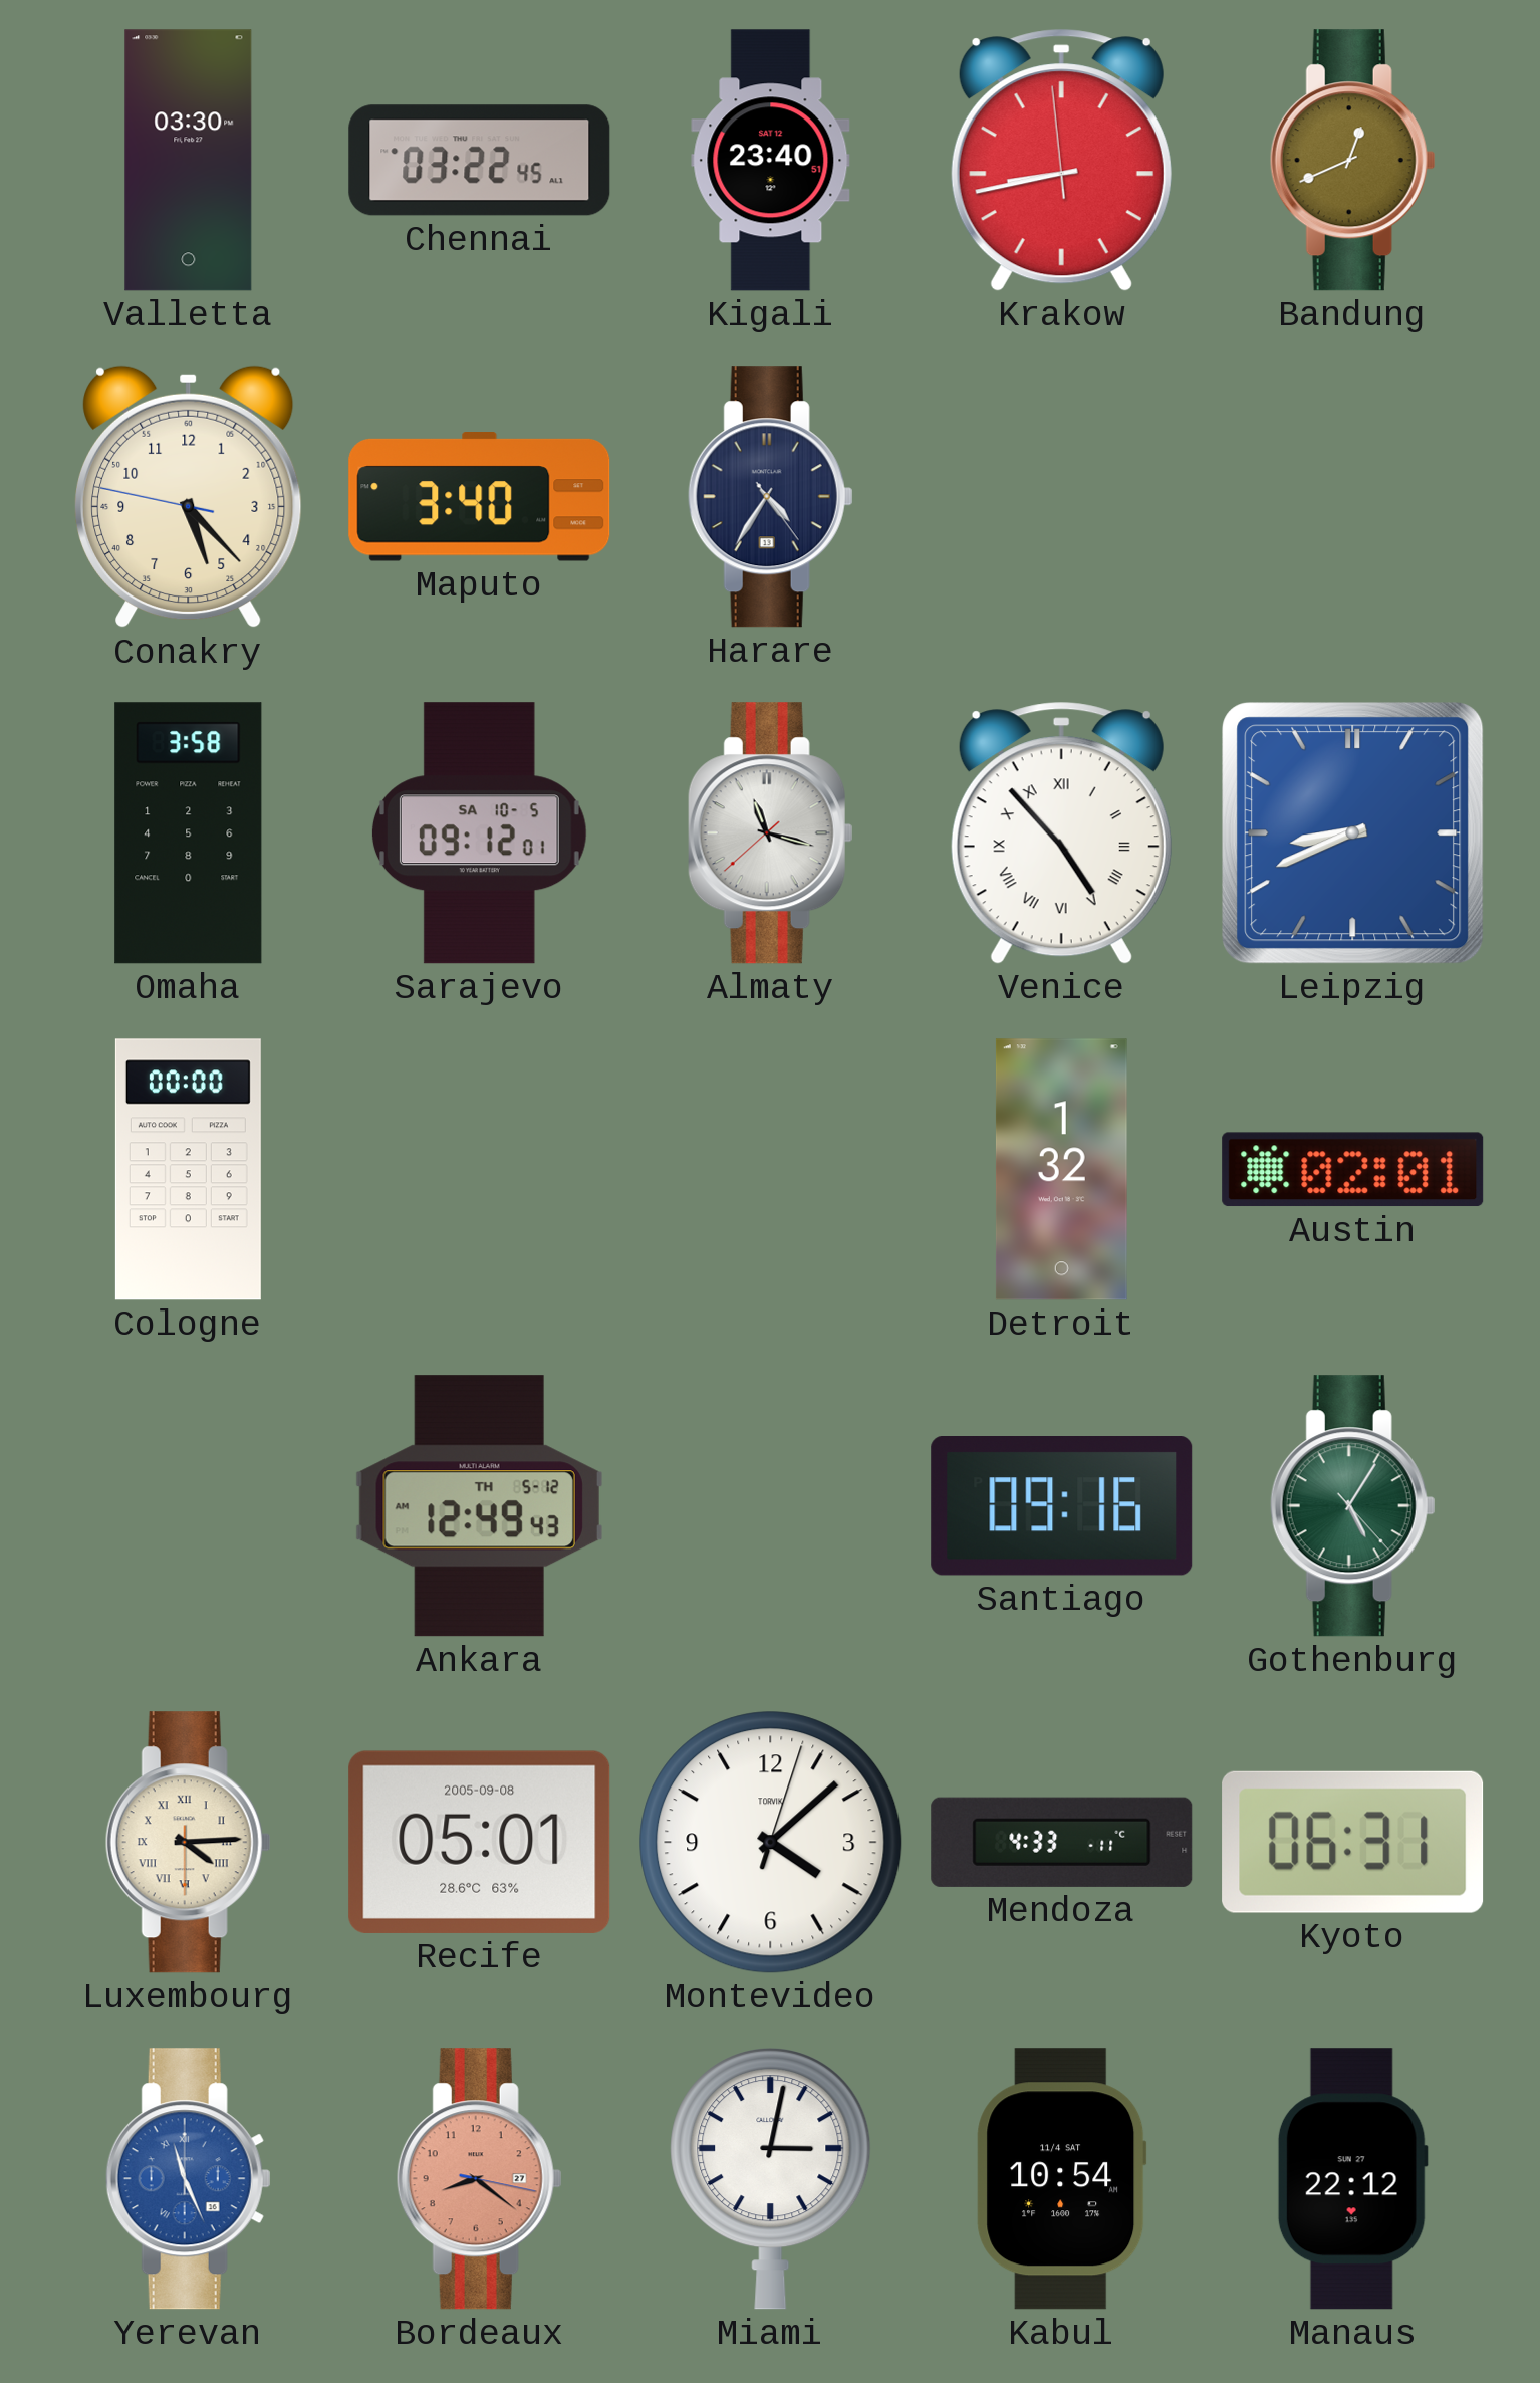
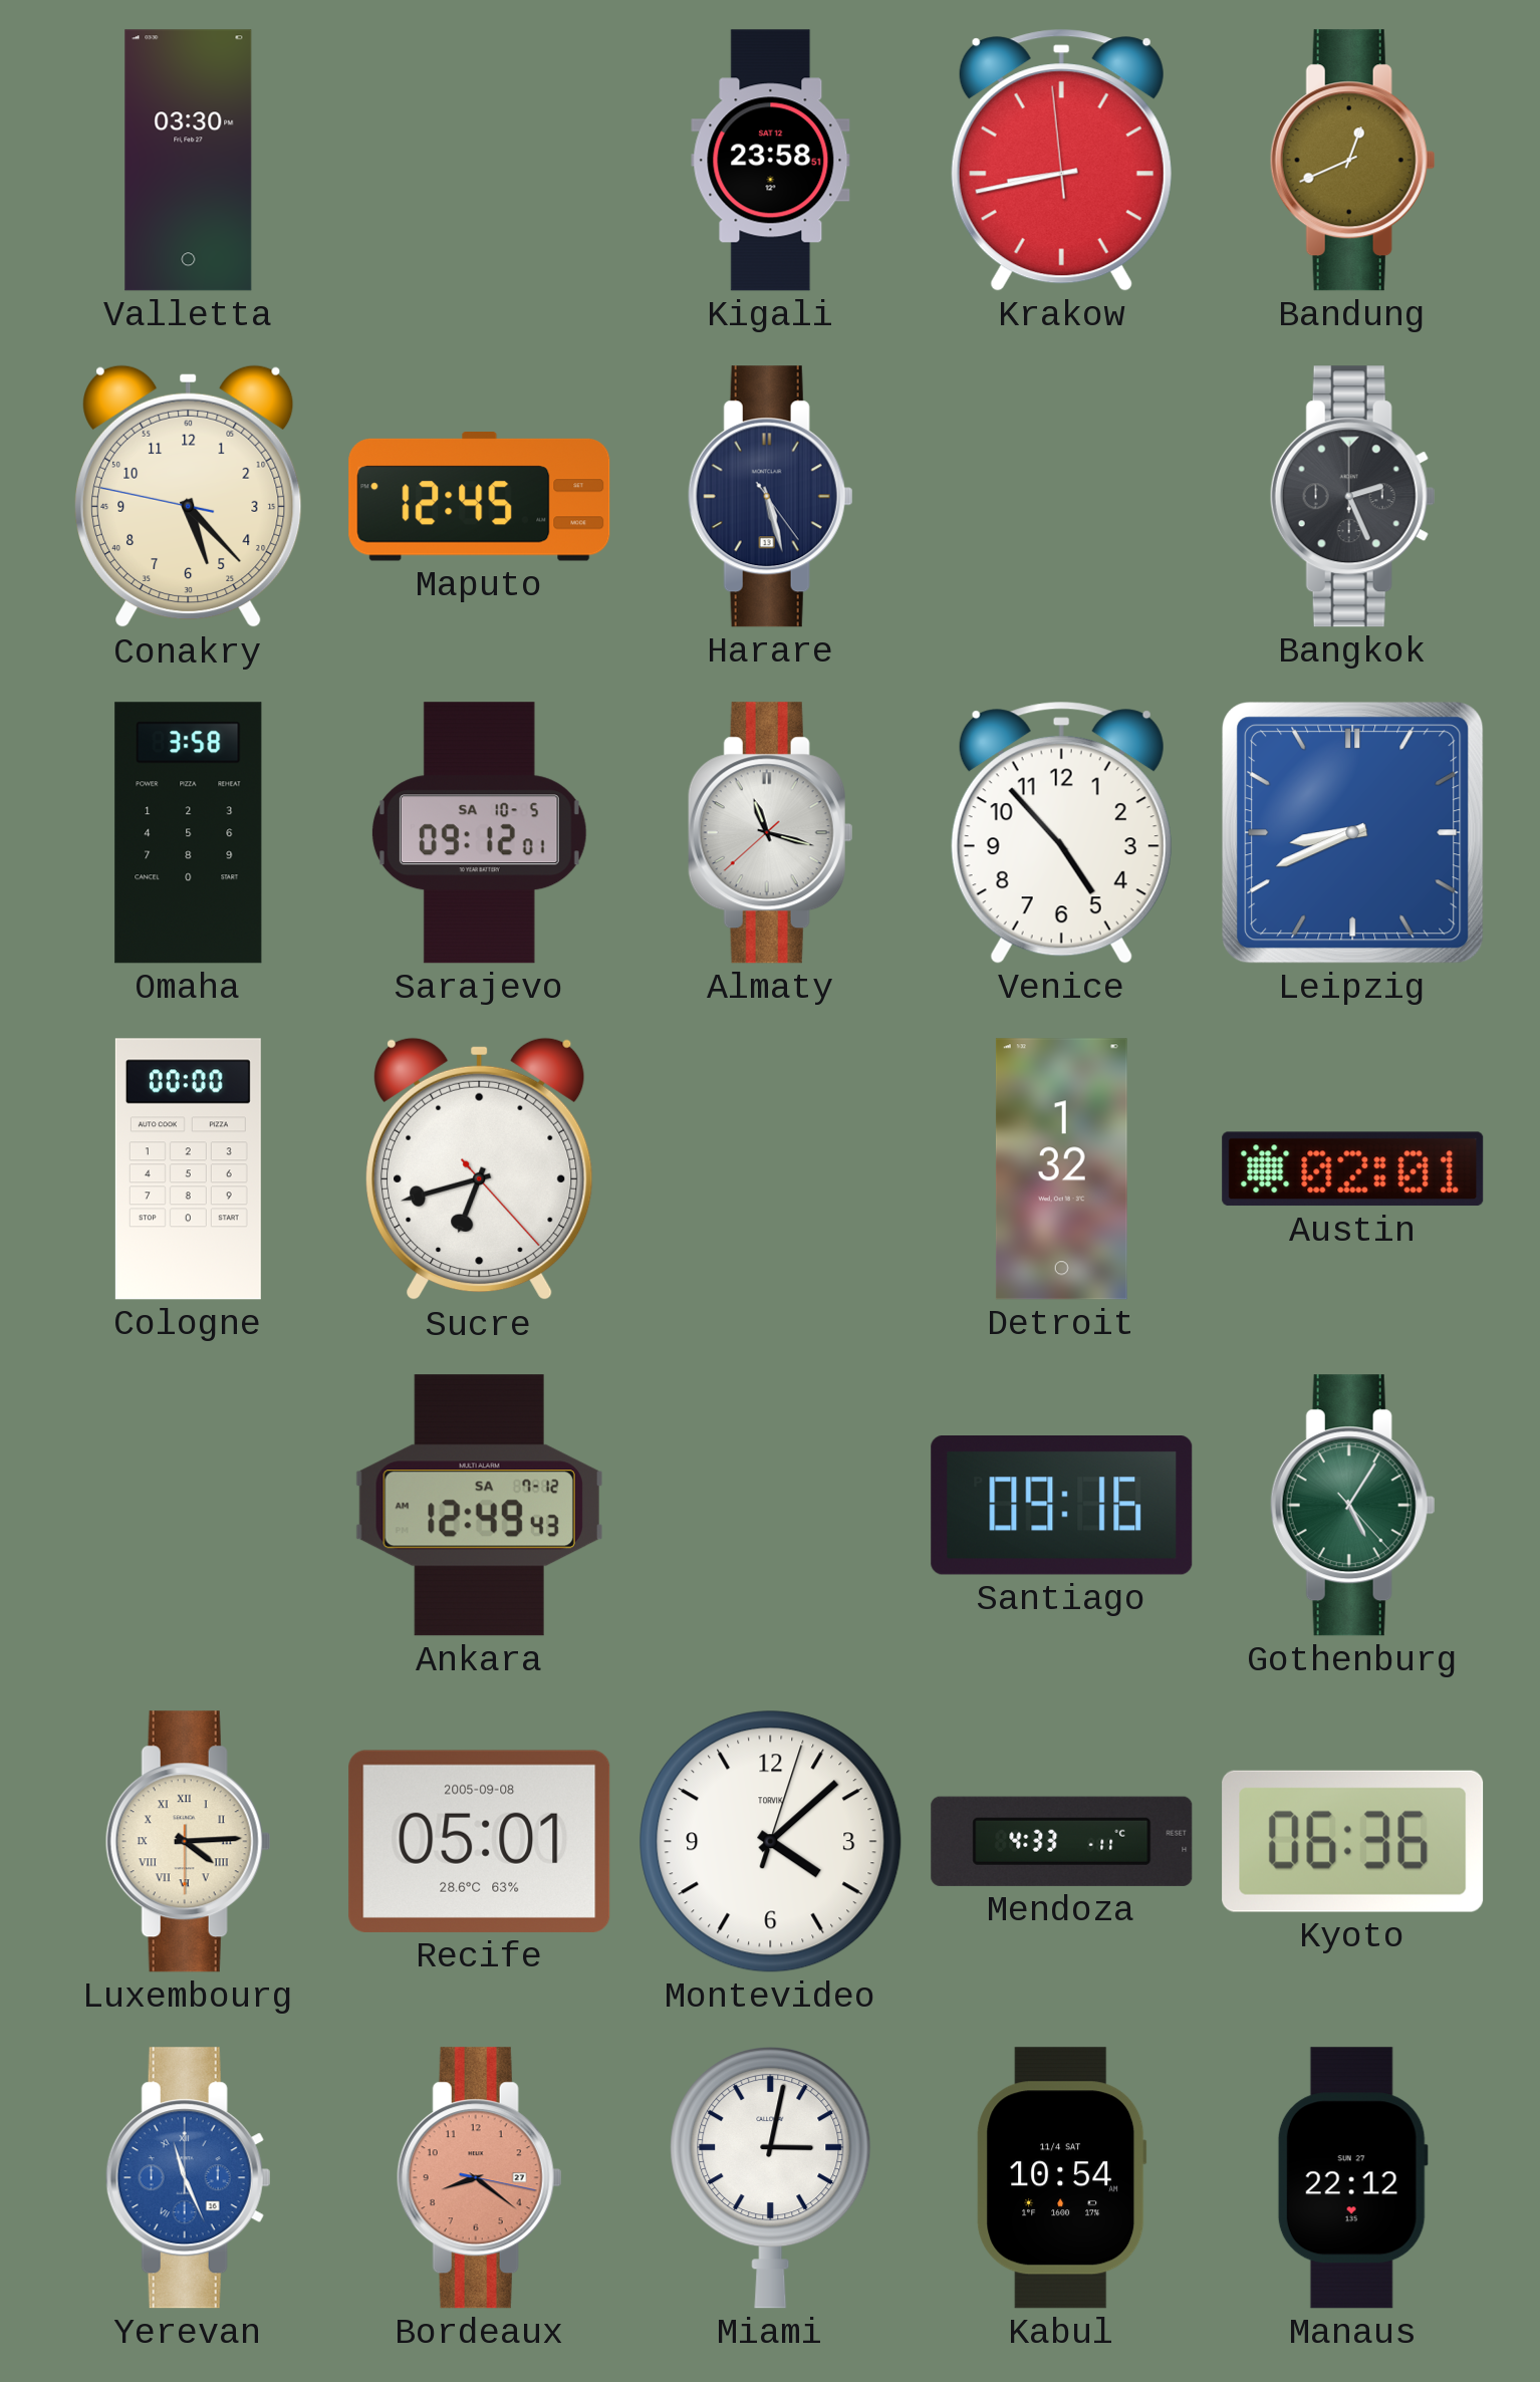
Chennai: 03:22 -> none
Kigali: 23:40 -> 23:58
Maputo: 3:40 -> 12:45
Harare: 4:35 -> 5:27
Bangkok: none -> 2:26
Venice numerals: Roman -> Arabic
Sucre: none -> 6:42
Ankara date: TH 5-12 -> SA 7-12
Kyoto: 06:31 -> 06:36
